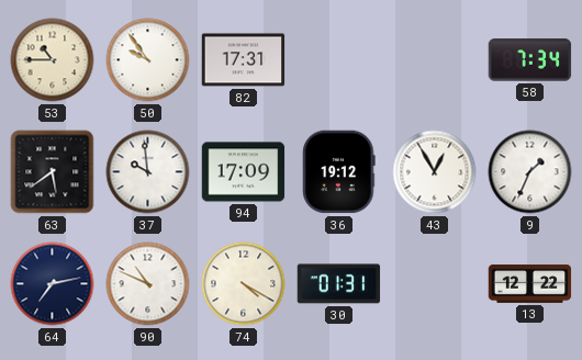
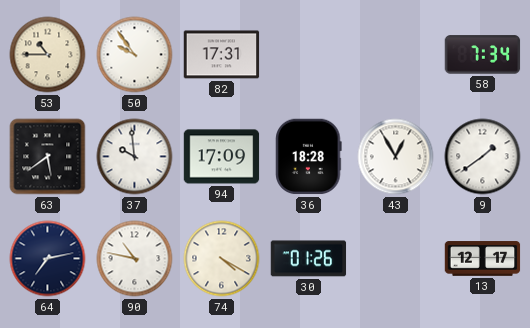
36: 19:12 -> 18:28
9: 1:34 -> 1:39
90: 10:49 -> 10:47
30: 01:31 -> 01:26
13: 12:22 -> 12:17
